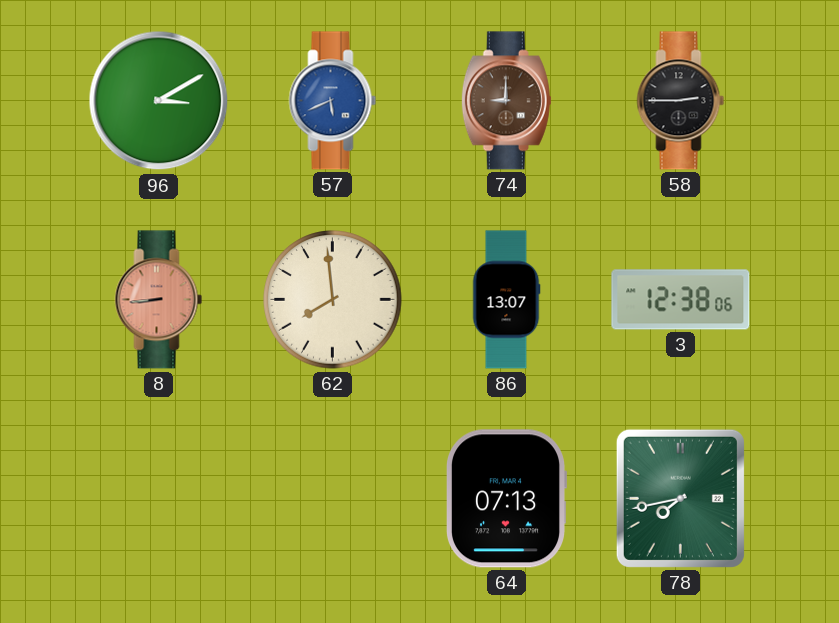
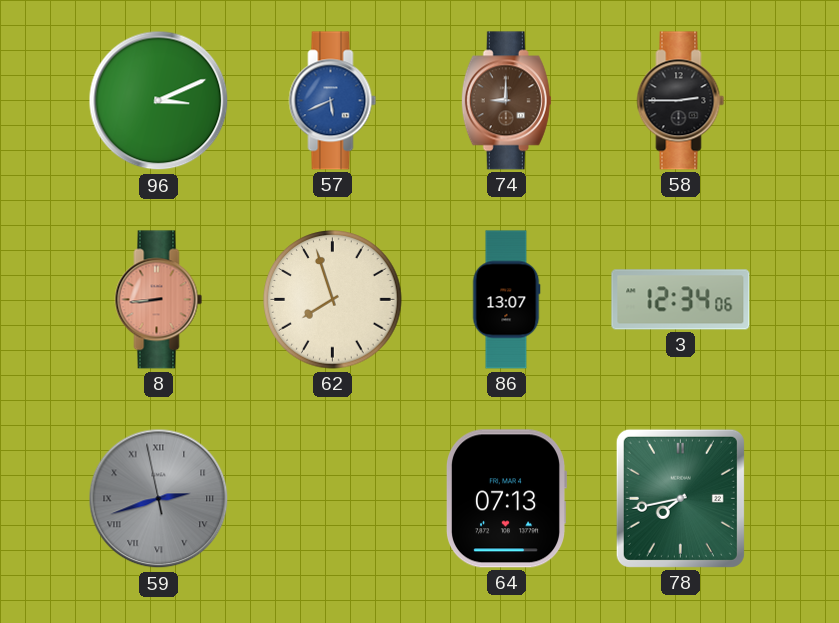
96: 3:10 -> 3:11
62: 7:59 -> 7:57
3: 12:38 -> 12:34
59: none -> 2:41
